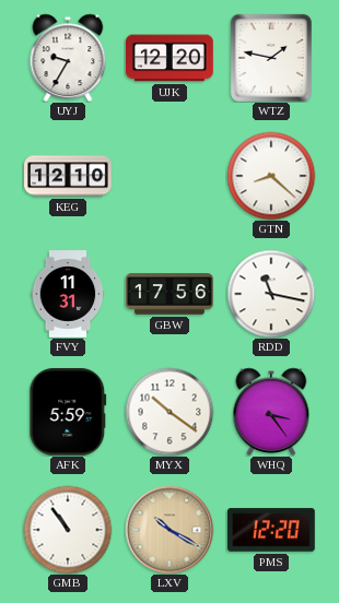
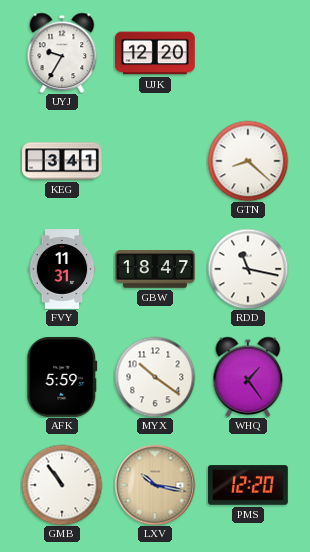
WTZ: 1:47 -> none
KEG: 12:10 -> 3:41
GBW: 17:56 -> 18:47
WHQ: 3:24 -> 1:24
LXV: 10:20 -> 10:17
